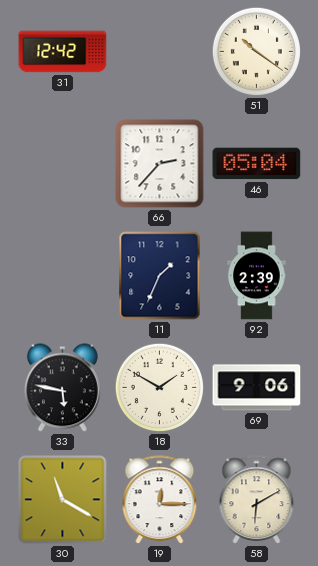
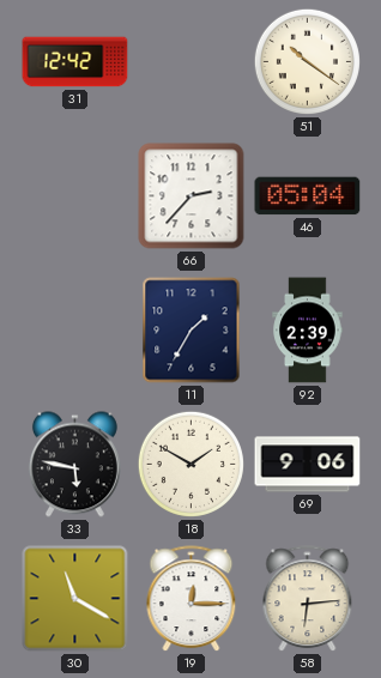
11: 1:34 -> 1:35
58: 6:10 -> 6:14
